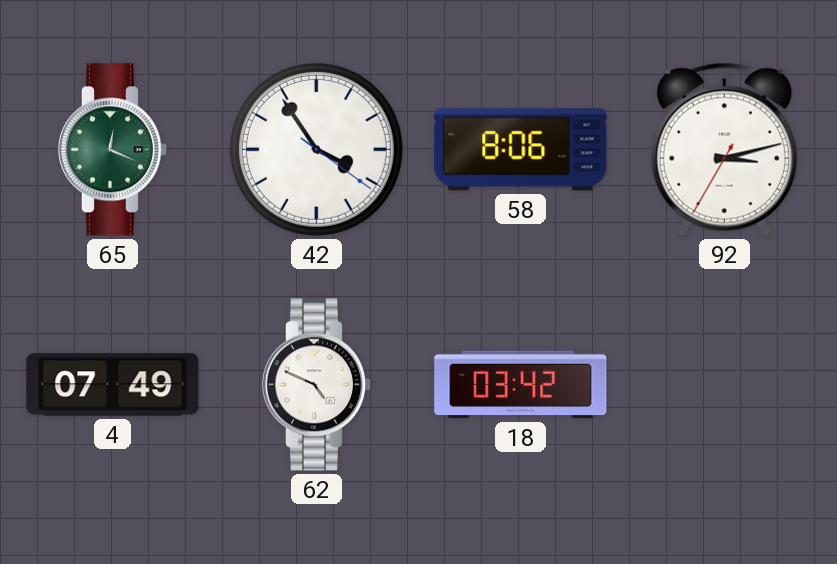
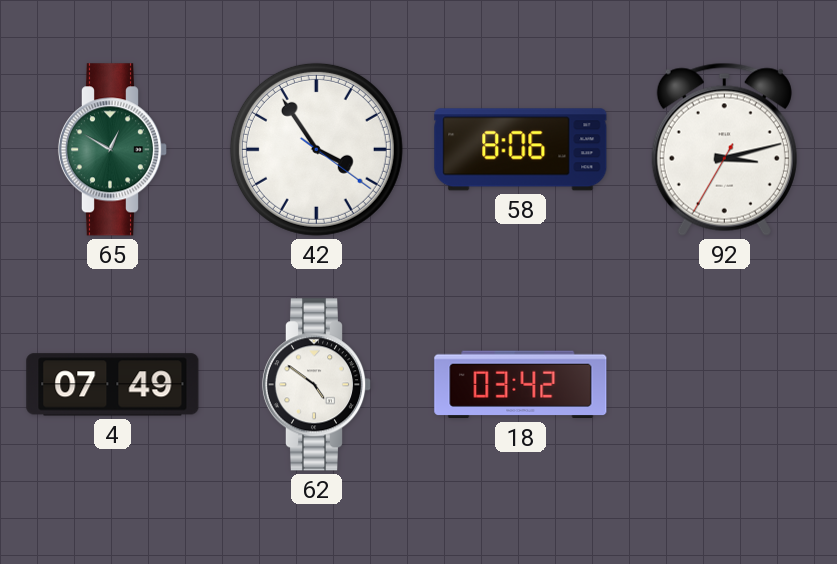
65: 12:19 -> 12:50
62: 4:49 -> 4:51
